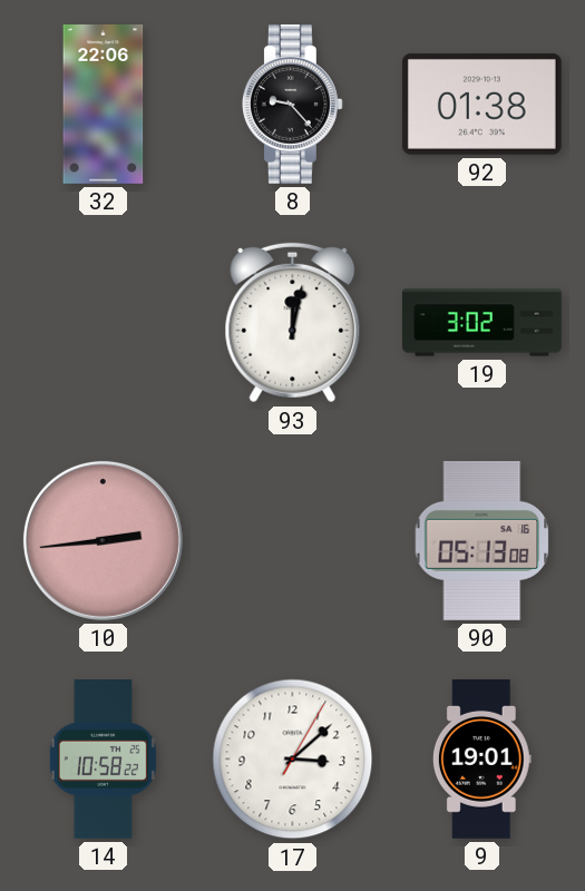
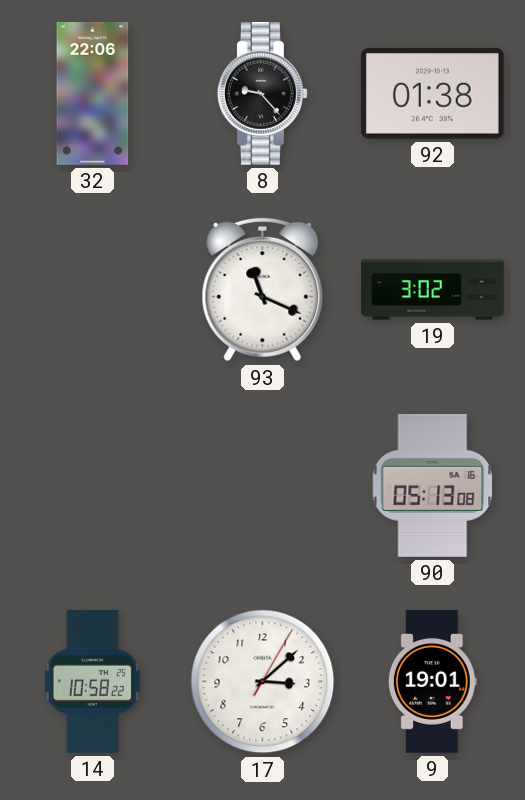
93: 12:02 -> 11:19
10: 2:44 -> none
